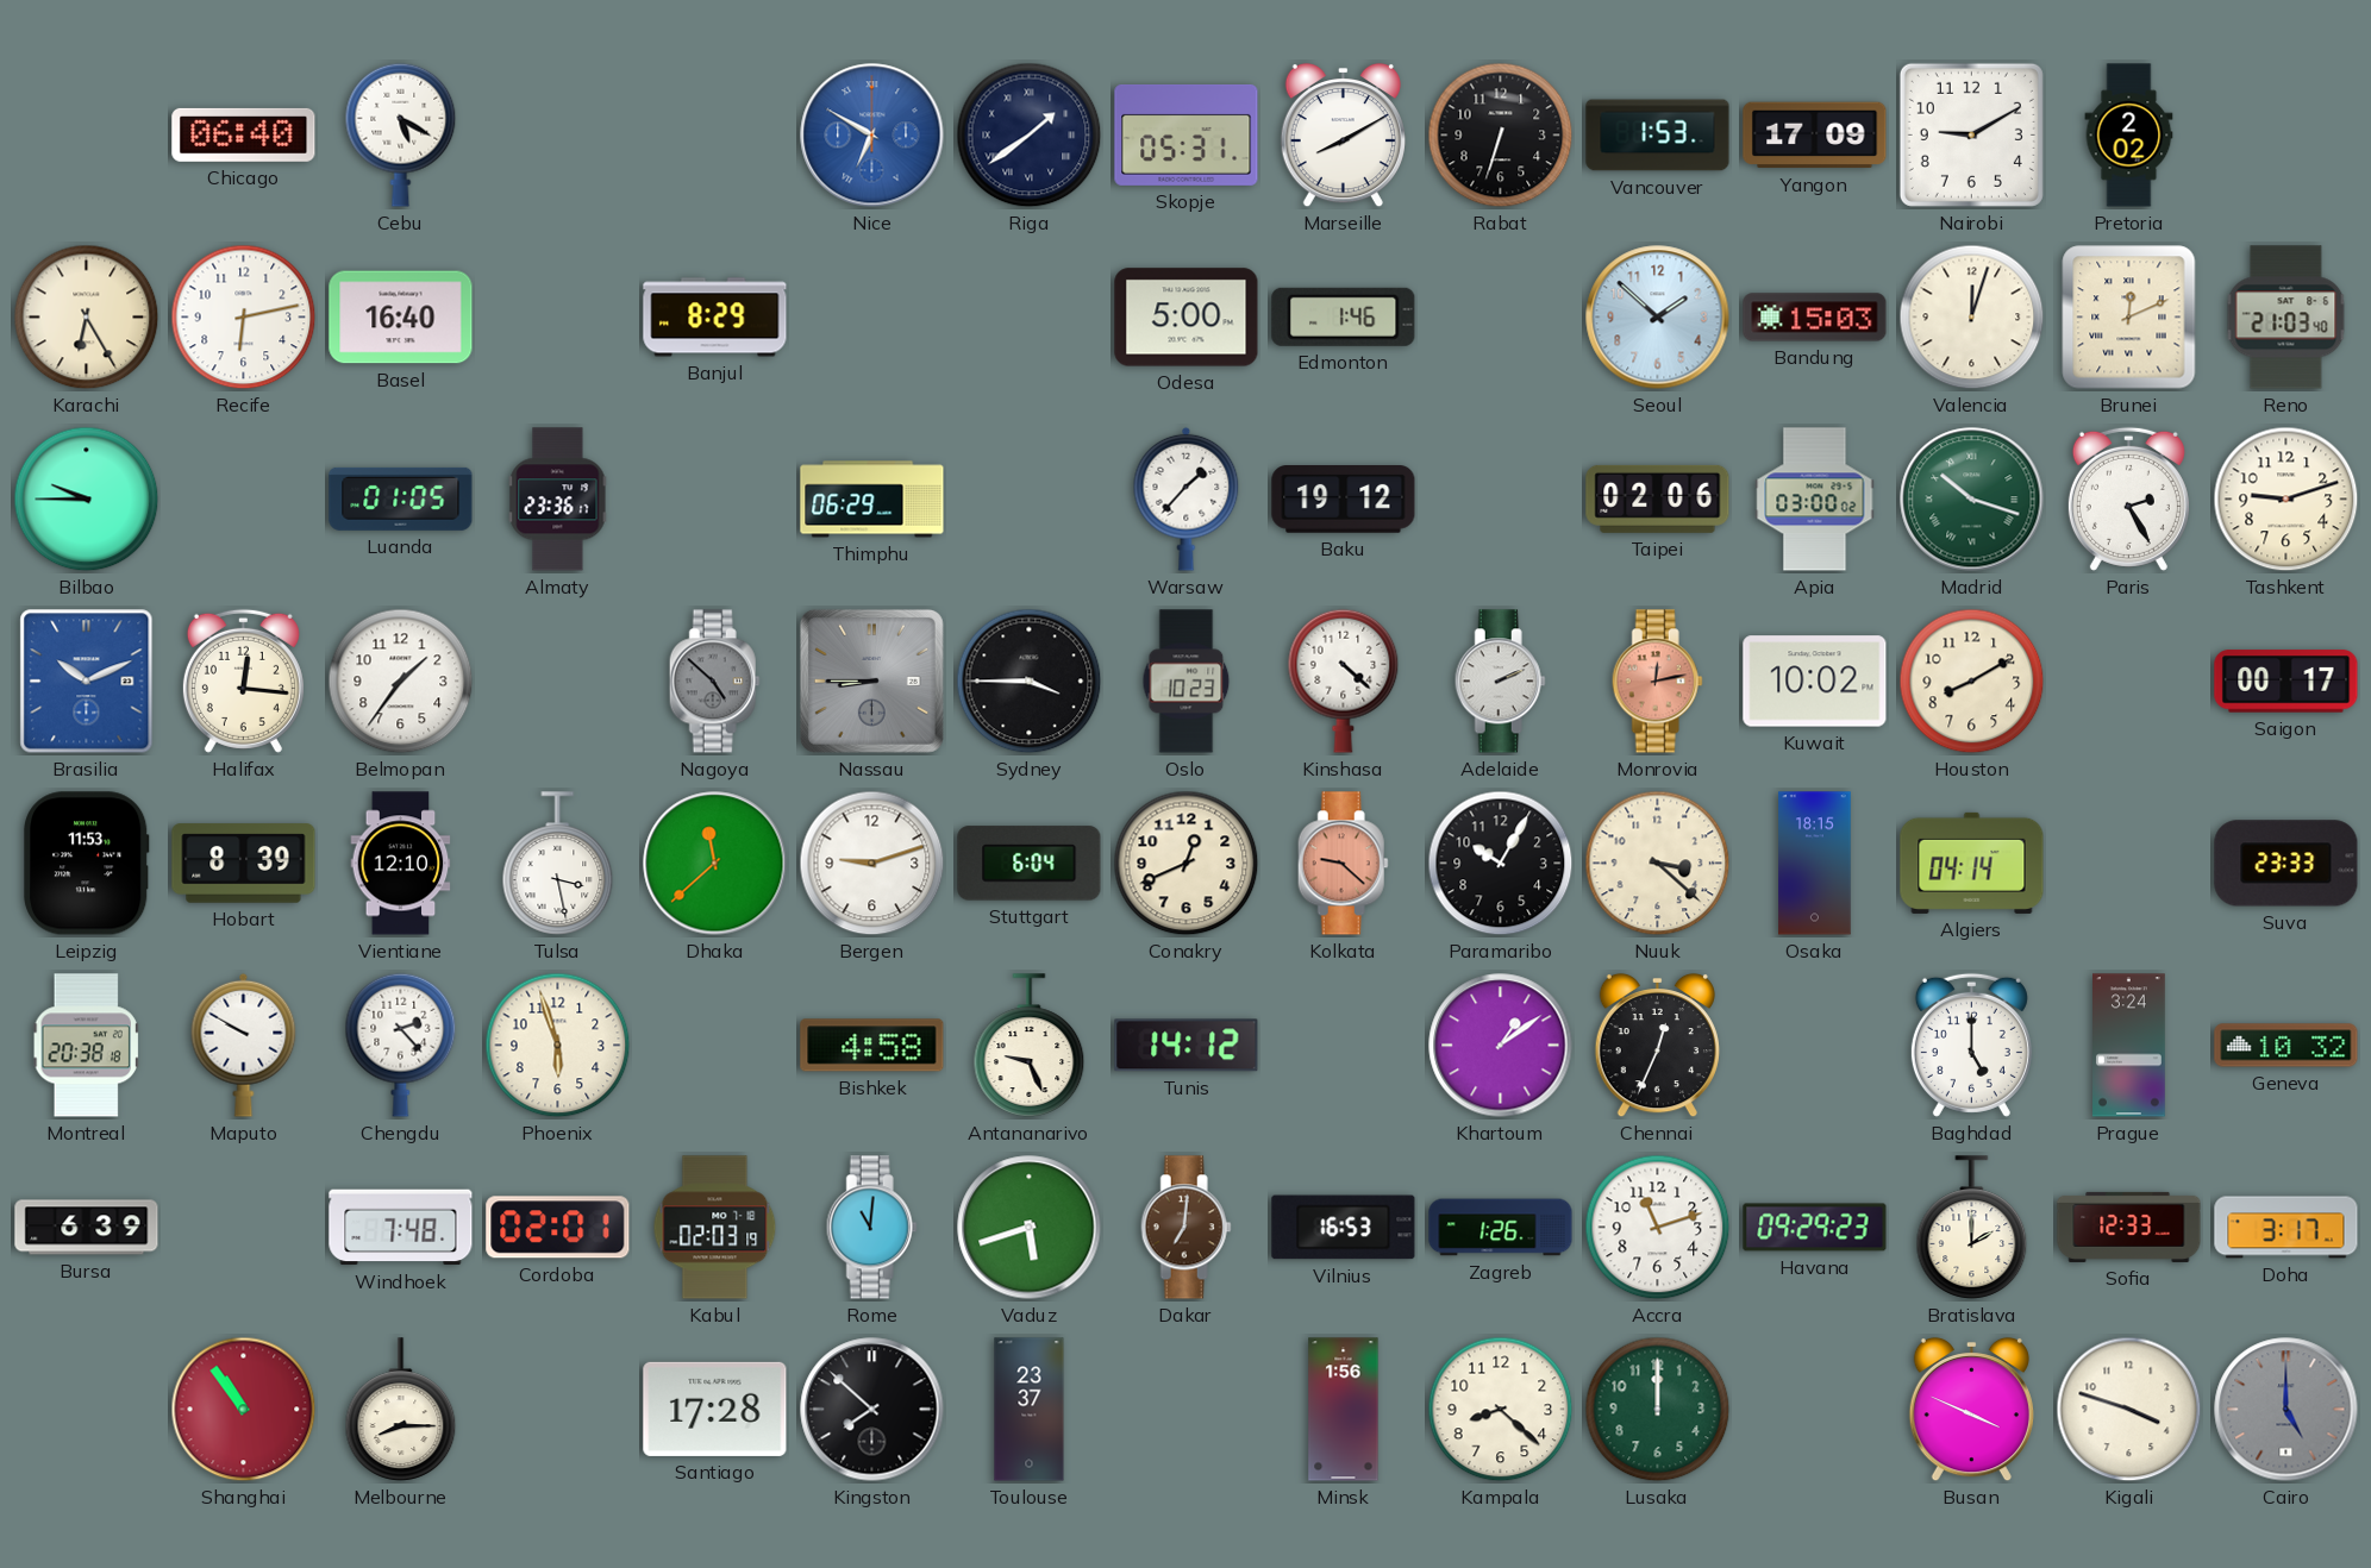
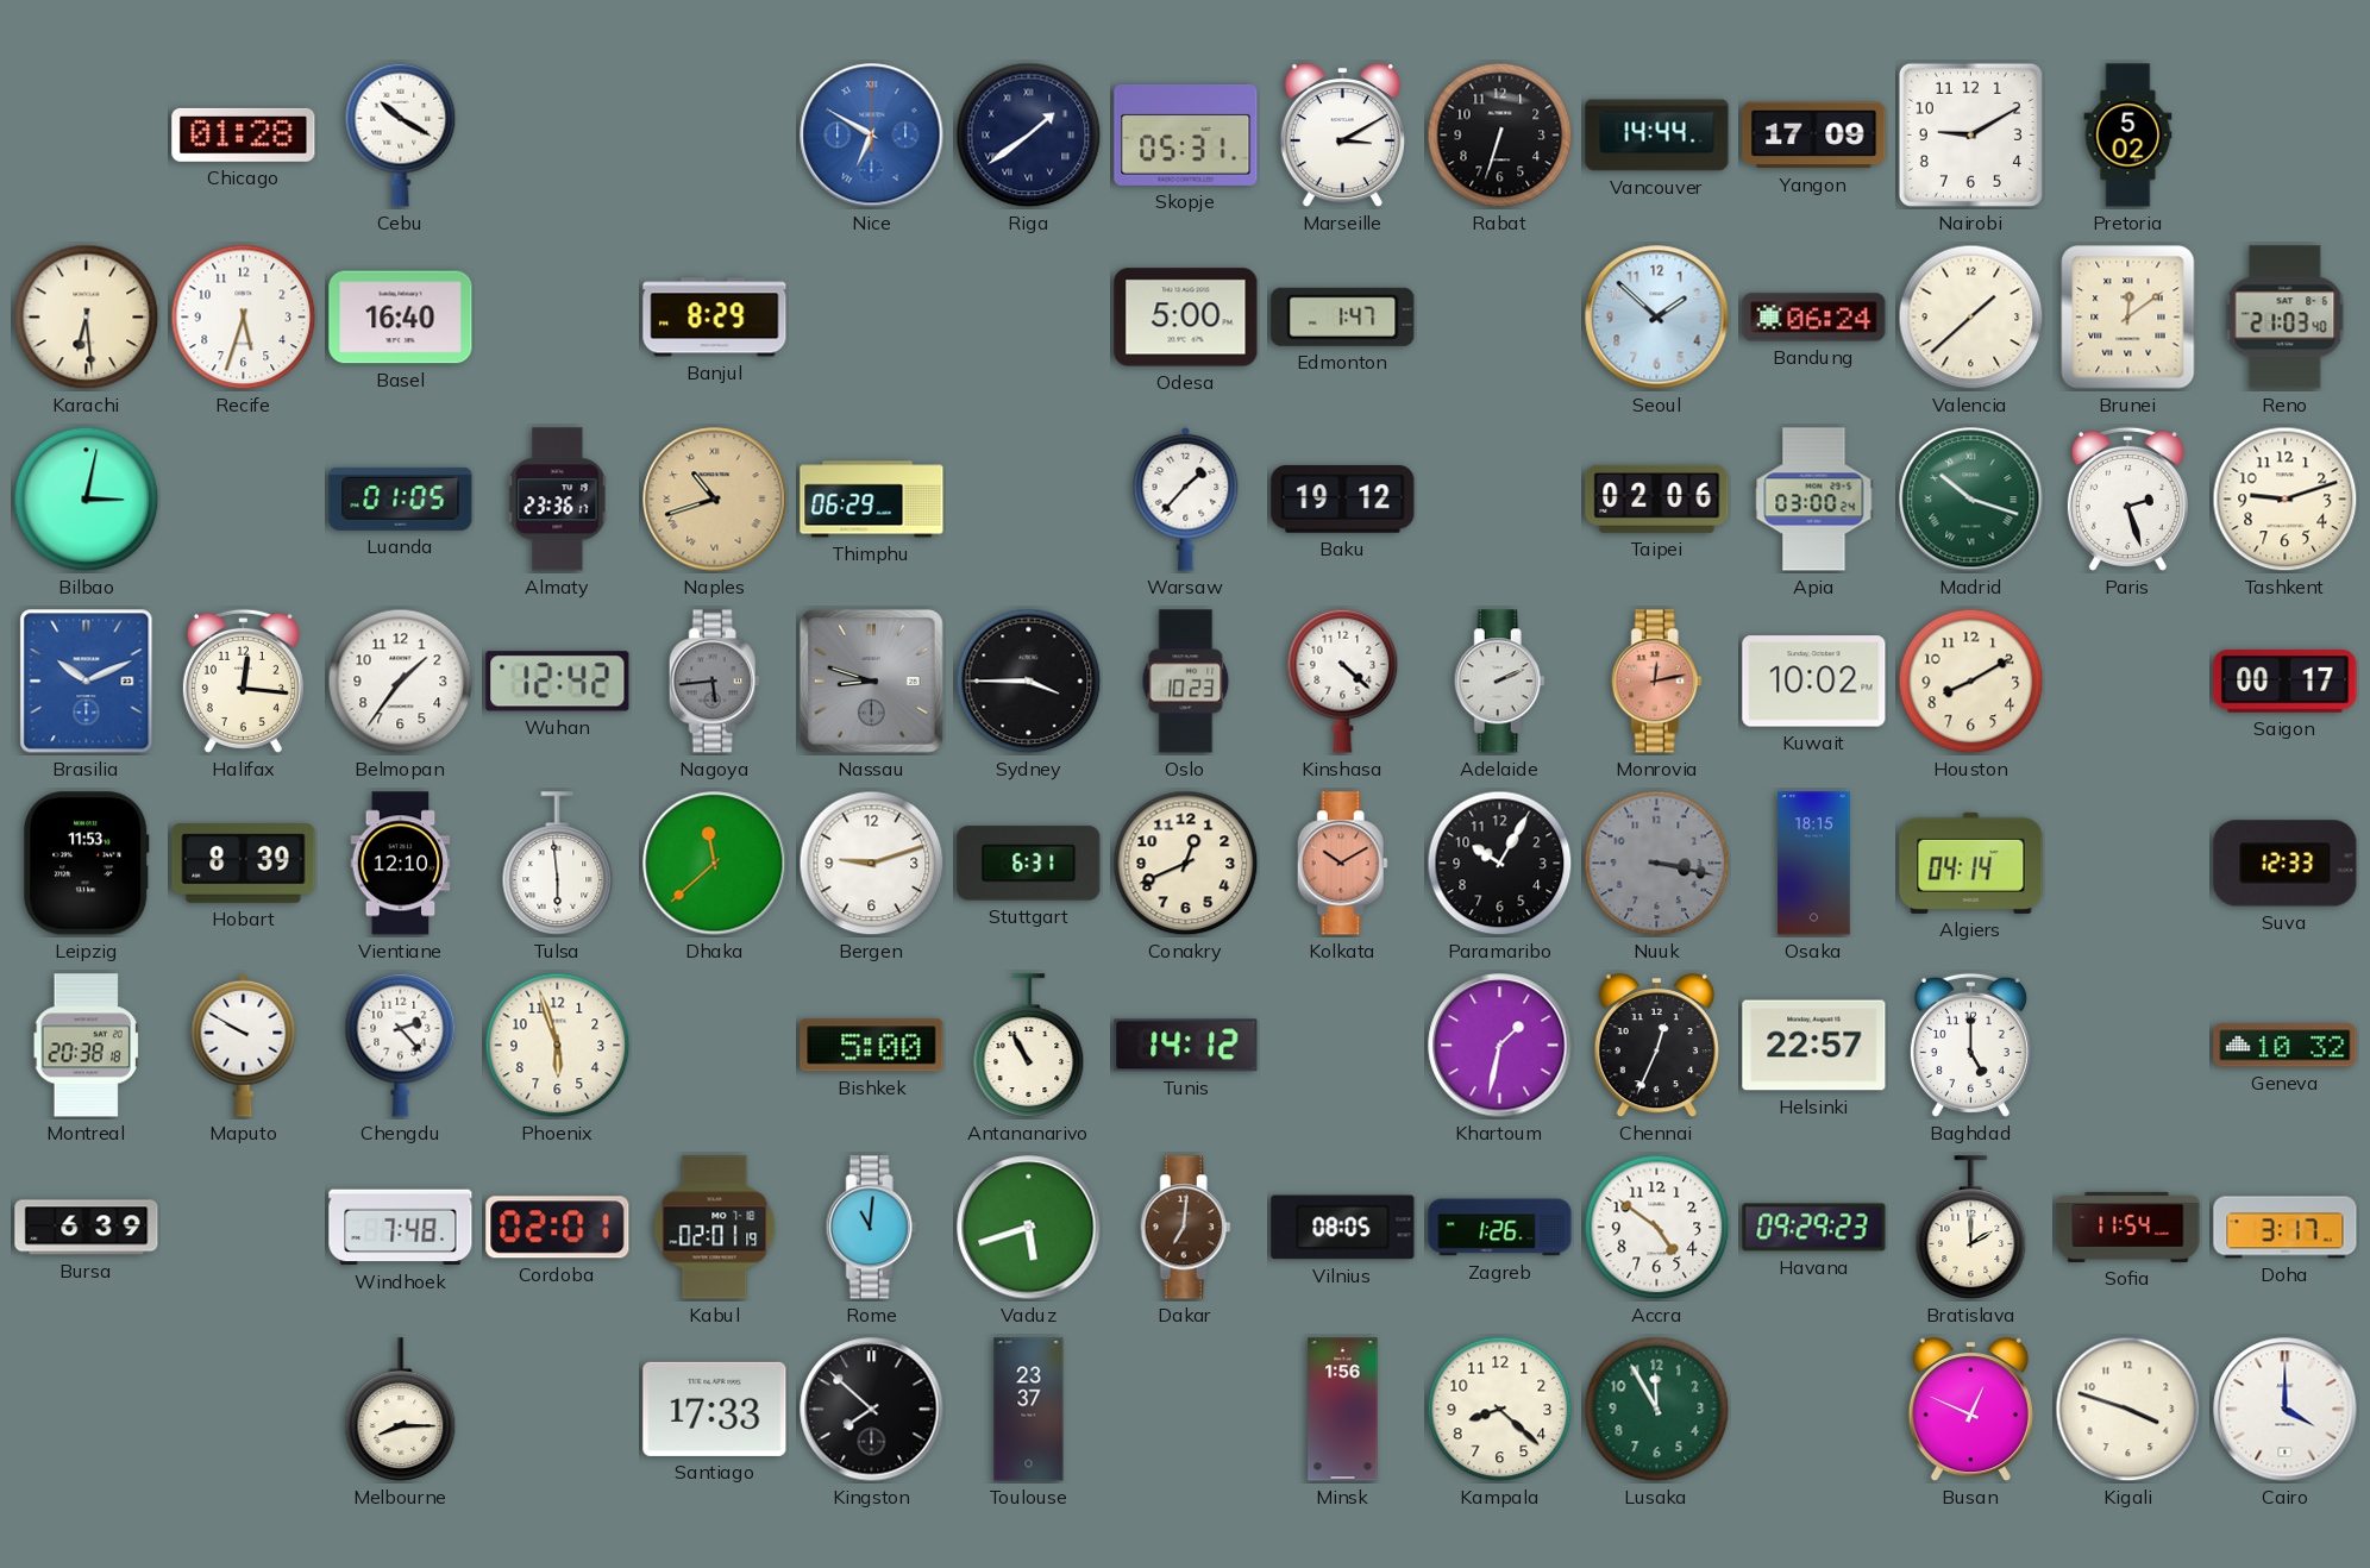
Chicago: 06:40 -> 01:28
Cebu: 5:20 -> 10:20
Marseille: 8:10 -> 3:10
Vancouver: 1:53 -> 14:44
Pretoria: 2:02 -> 5:02
Karachi: 6:25 -> 6:29
Recife: 6:13 -> 5:33
Edmonton: 1:46 -> 1:47
Bandung: 15:03 -> 06:24
Valencia: 12:03 -> 1:38
Brunei: 12:11 -> 12:09
Bilbao: 9:45 -> 3:02
Naples: none -> 10:42
Apia: 03:00:02 -> 03:00:24
Paris: 2:25 -> 2:27
Wuhan: none -> 12:42
Nagoya: 4:52 -> 5:44
Nassau: 8:45 -> 8:48
Tulsa: 3:28 -> 5:59
Stuttgart: 6:04 -> 6:31
Kolkata: 9:22 -> 10:10
Nuuk: 3:22 -> 3:17
Nuuk dial: cream -> grey
Suva: 23:33 -> 12:33
Bishkek: 4:58 -> 5:00
Antananarivo: 9:26 -> 10:55
Khartoum: 1:09 -> 1:32
Helsinki: none -> 22:57
Prague: 3:24 -> none
Kabul: 02:03 -> 02:01
Vilnius: 16:53 -> 08:05
Accra: 11:12 -> 4:51
Sofia: 12:33 -> 11:54
Shanghai: 10:54 -> none
Santiago: 17:28 -> 17:33
Lusaka: 12:00 -> 11:55
Busan: 3:49 -> 12:49
Cairo: 5:00 -> 4:00
Cairo dial: grey -> white
